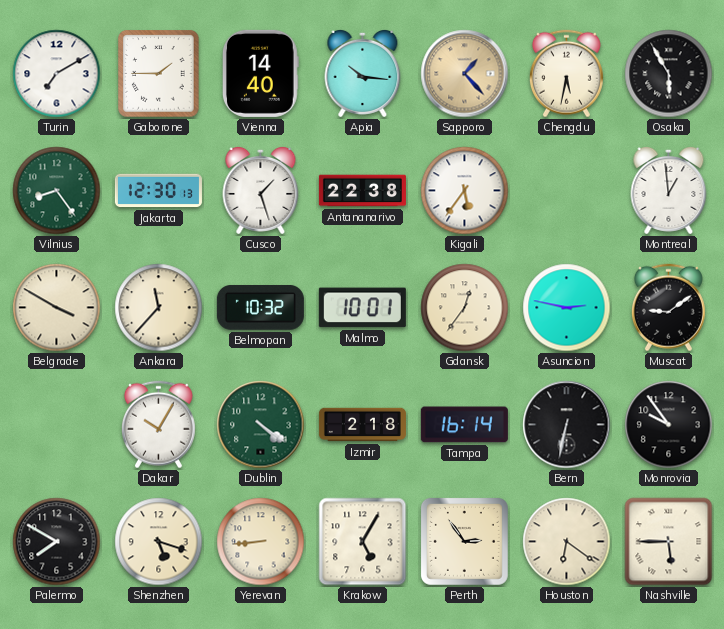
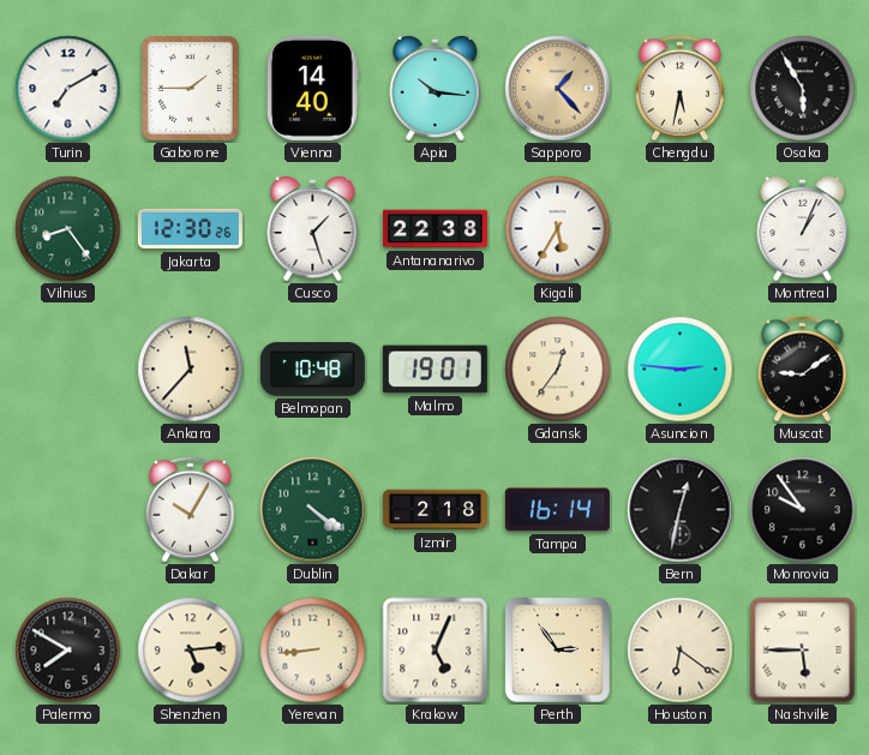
Jakarta: 12:30:13 -> 12:30:26
Kigali: 5:36 -> 5:35
Montreal: 12:59 -> 1:04
Belgrade: 3:50 -> none
Belmopan: 10:32 -> 10:48
Malmo: 10:01 -> 19:01
Asuncion: 2:47 -> 2:46
Bern: 6:32 -> 12:32
Shenzhen: 5:18 -> 5:14
Krakow: 5:05 -> 5:04
